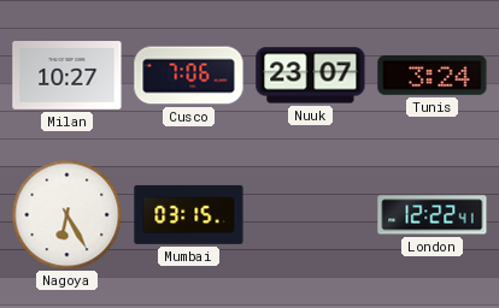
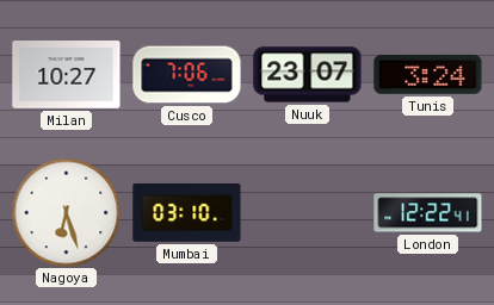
Nagoya: 6:25 -> 6:27
Mumbai: 03:15 -> 03:10
